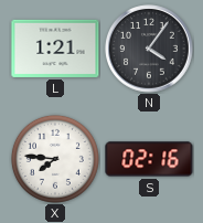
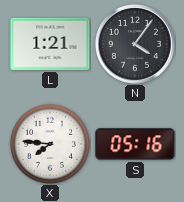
S: 02:16 -> 05:16
